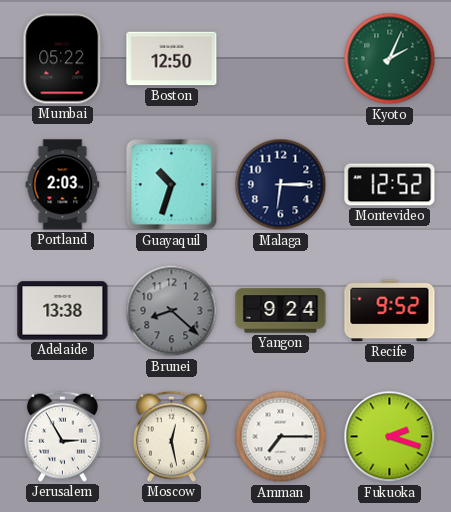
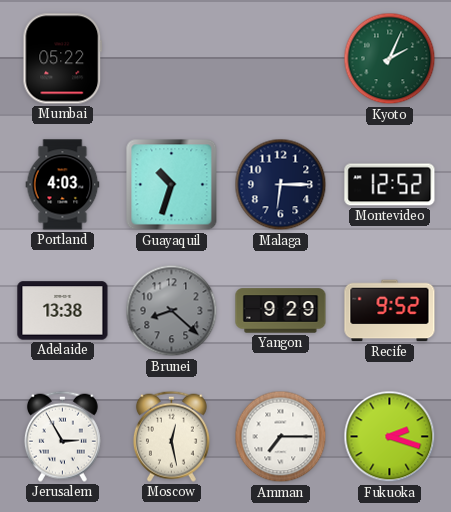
Boston: 12:50 -> none
Portland: 2:03 -> 4:03
Yangon: 9:24 -> 9:29
